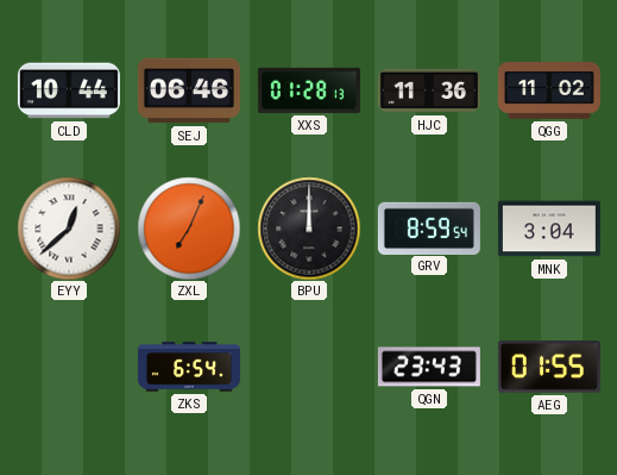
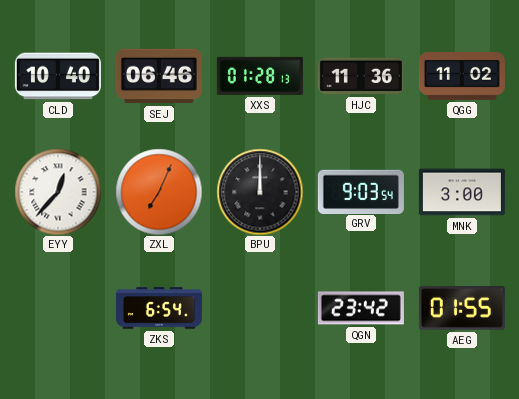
CLD: 10:44 -> 10:40
EYY: 12:38 -> 12:37
GRV: 8:59 -> 9:03
MNK: 3:04 -> 3:00
QGN: 23:43 -> 23:42
